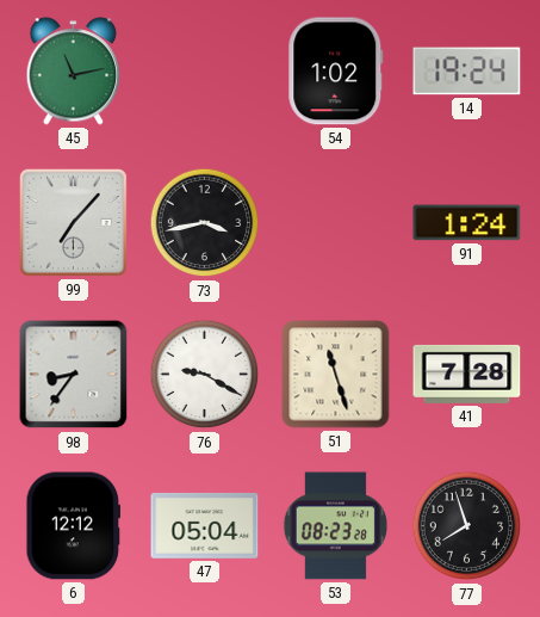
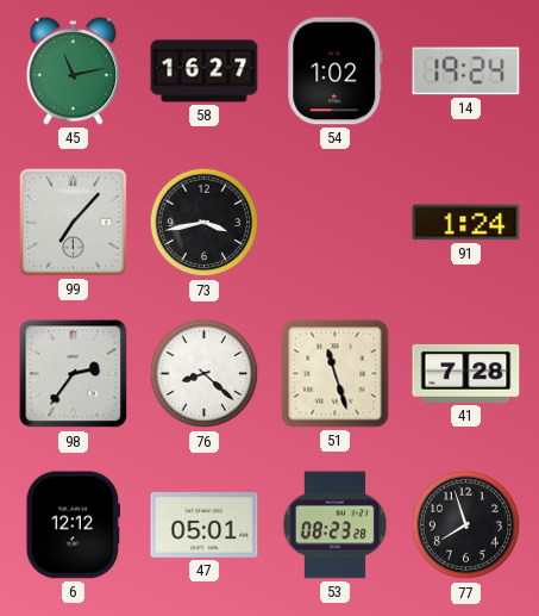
58: none -> 16:27
98: 8:36 -> 2:36
76: 9:20 -> 8:22
47: 05:04 -> 05:01
